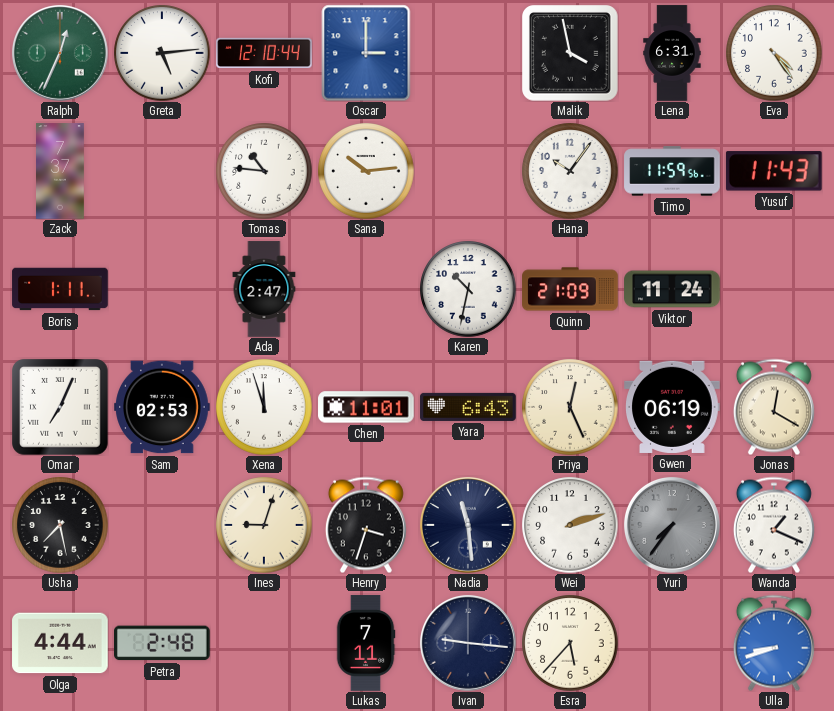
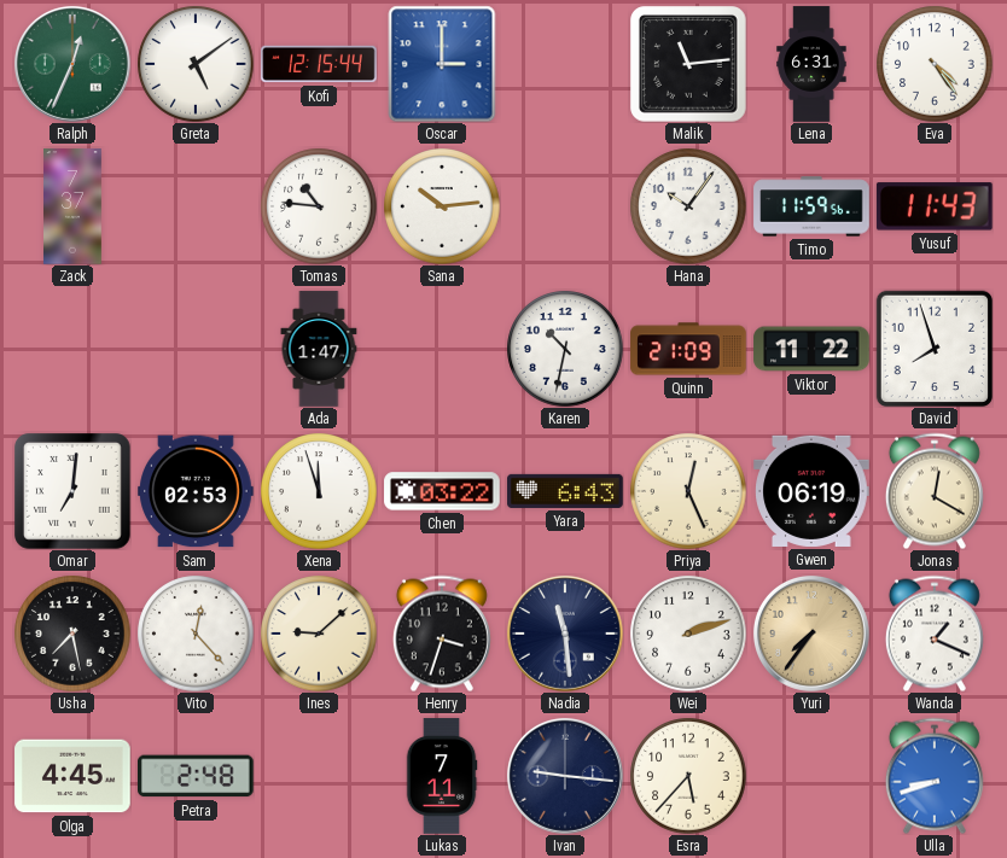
Greta: 5:14 -> 5:09
Kofi: 12:10 -> 12:15
Malik: 3:58 -> 11:14
Boris: 1:11 -> none
Ada: 2:47 -> 1:47
Viktor: 11:24 -> 11:22
David: none -> 7:57
Omar: 7:04 -> 7:01
Chen: 11:01 -> 03:22
Vito: none -> 12:23
Ines: 9:03 -> 9:08
Yuri dial: grey -> champagne
Olga: 4:44 -> 4:45
